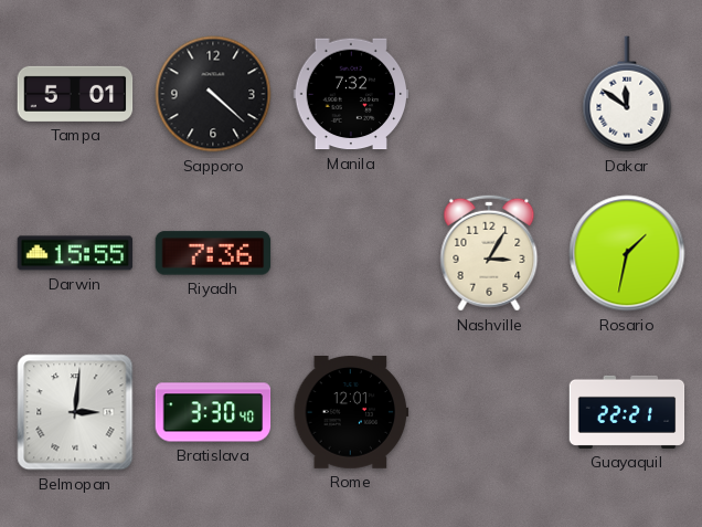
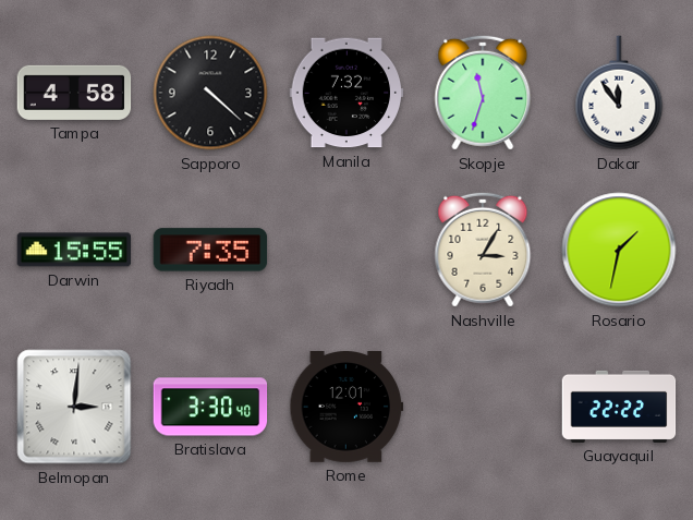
Tampa: 5:01 -> 4:58
Skopje: none -> 11:33
Dakar: 11:51 -> 11:54
Riyadh: 7:36 -> 7:35
Guayaquil: 22:21 -> 22:22
